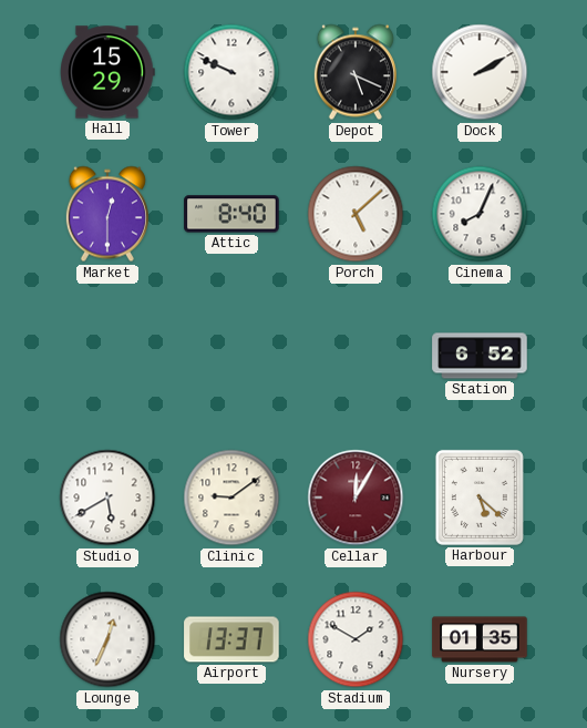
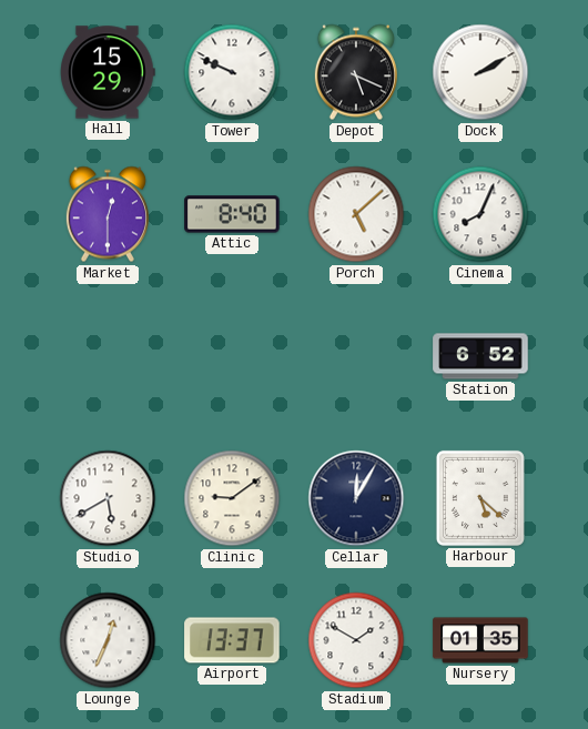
Cellar dial: burgundy -> navy
